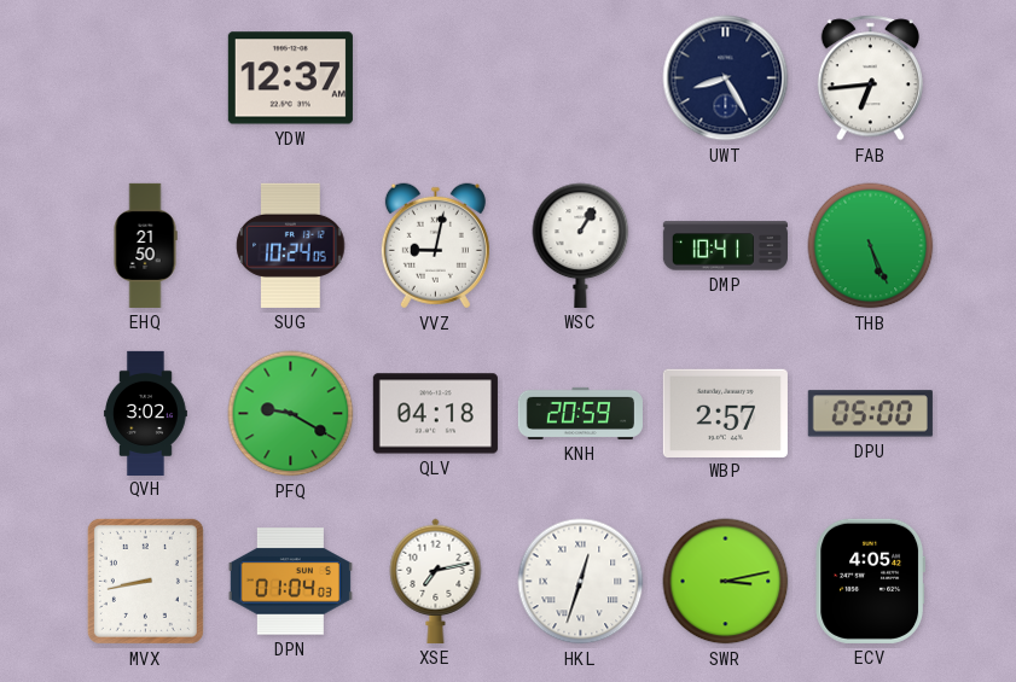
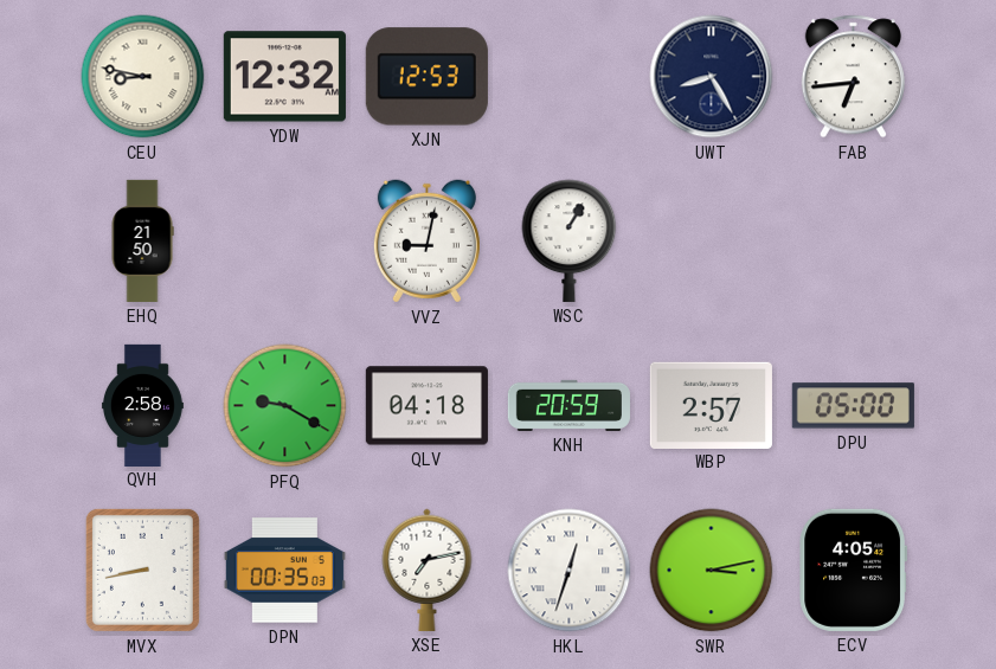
CEU: none -> 8:47
YDW: 12:37 -> 12:32
XJN: none -> 12:53
SUG: 10:24 -> none
DMP: 10:41 -> none
THB: 5:26 -> none
QVH: 3:02 -> 2:58
DPN: 01:04 -> 00:35
